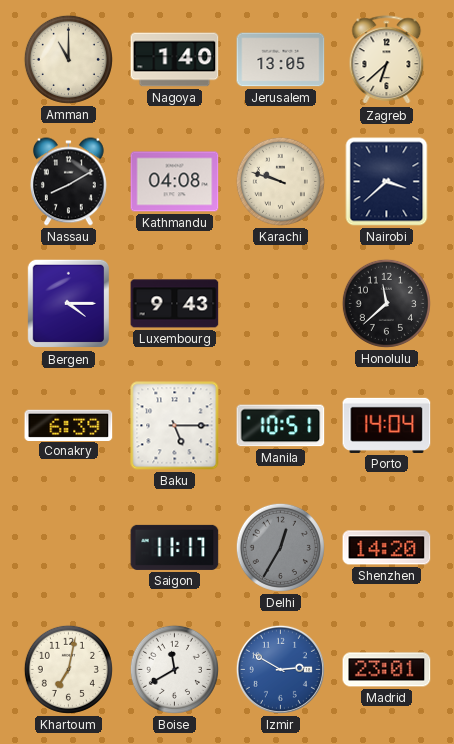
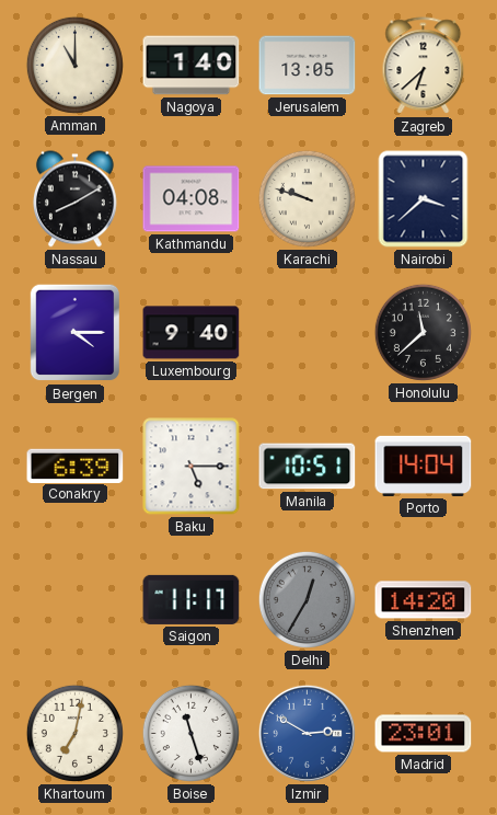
Luxembourg: 9:43 -> 9:40
Boise: 11:40 -> 11:27
